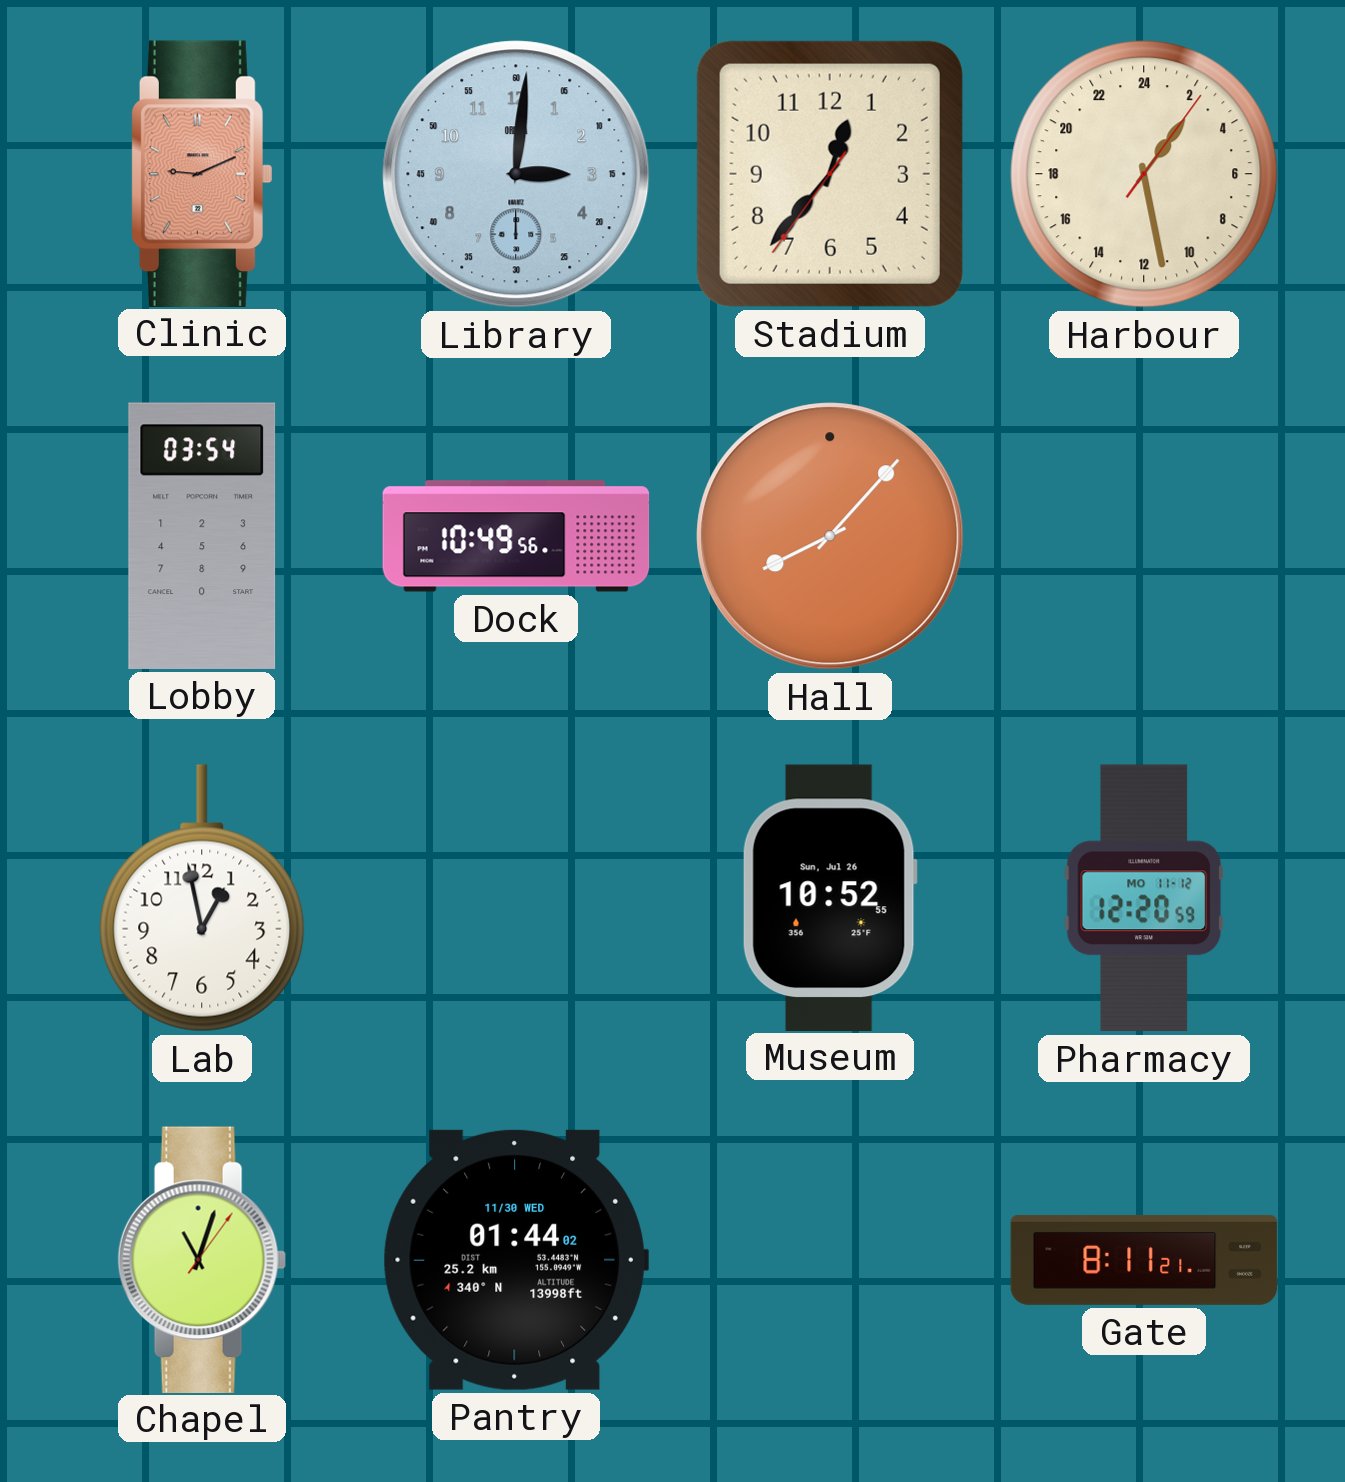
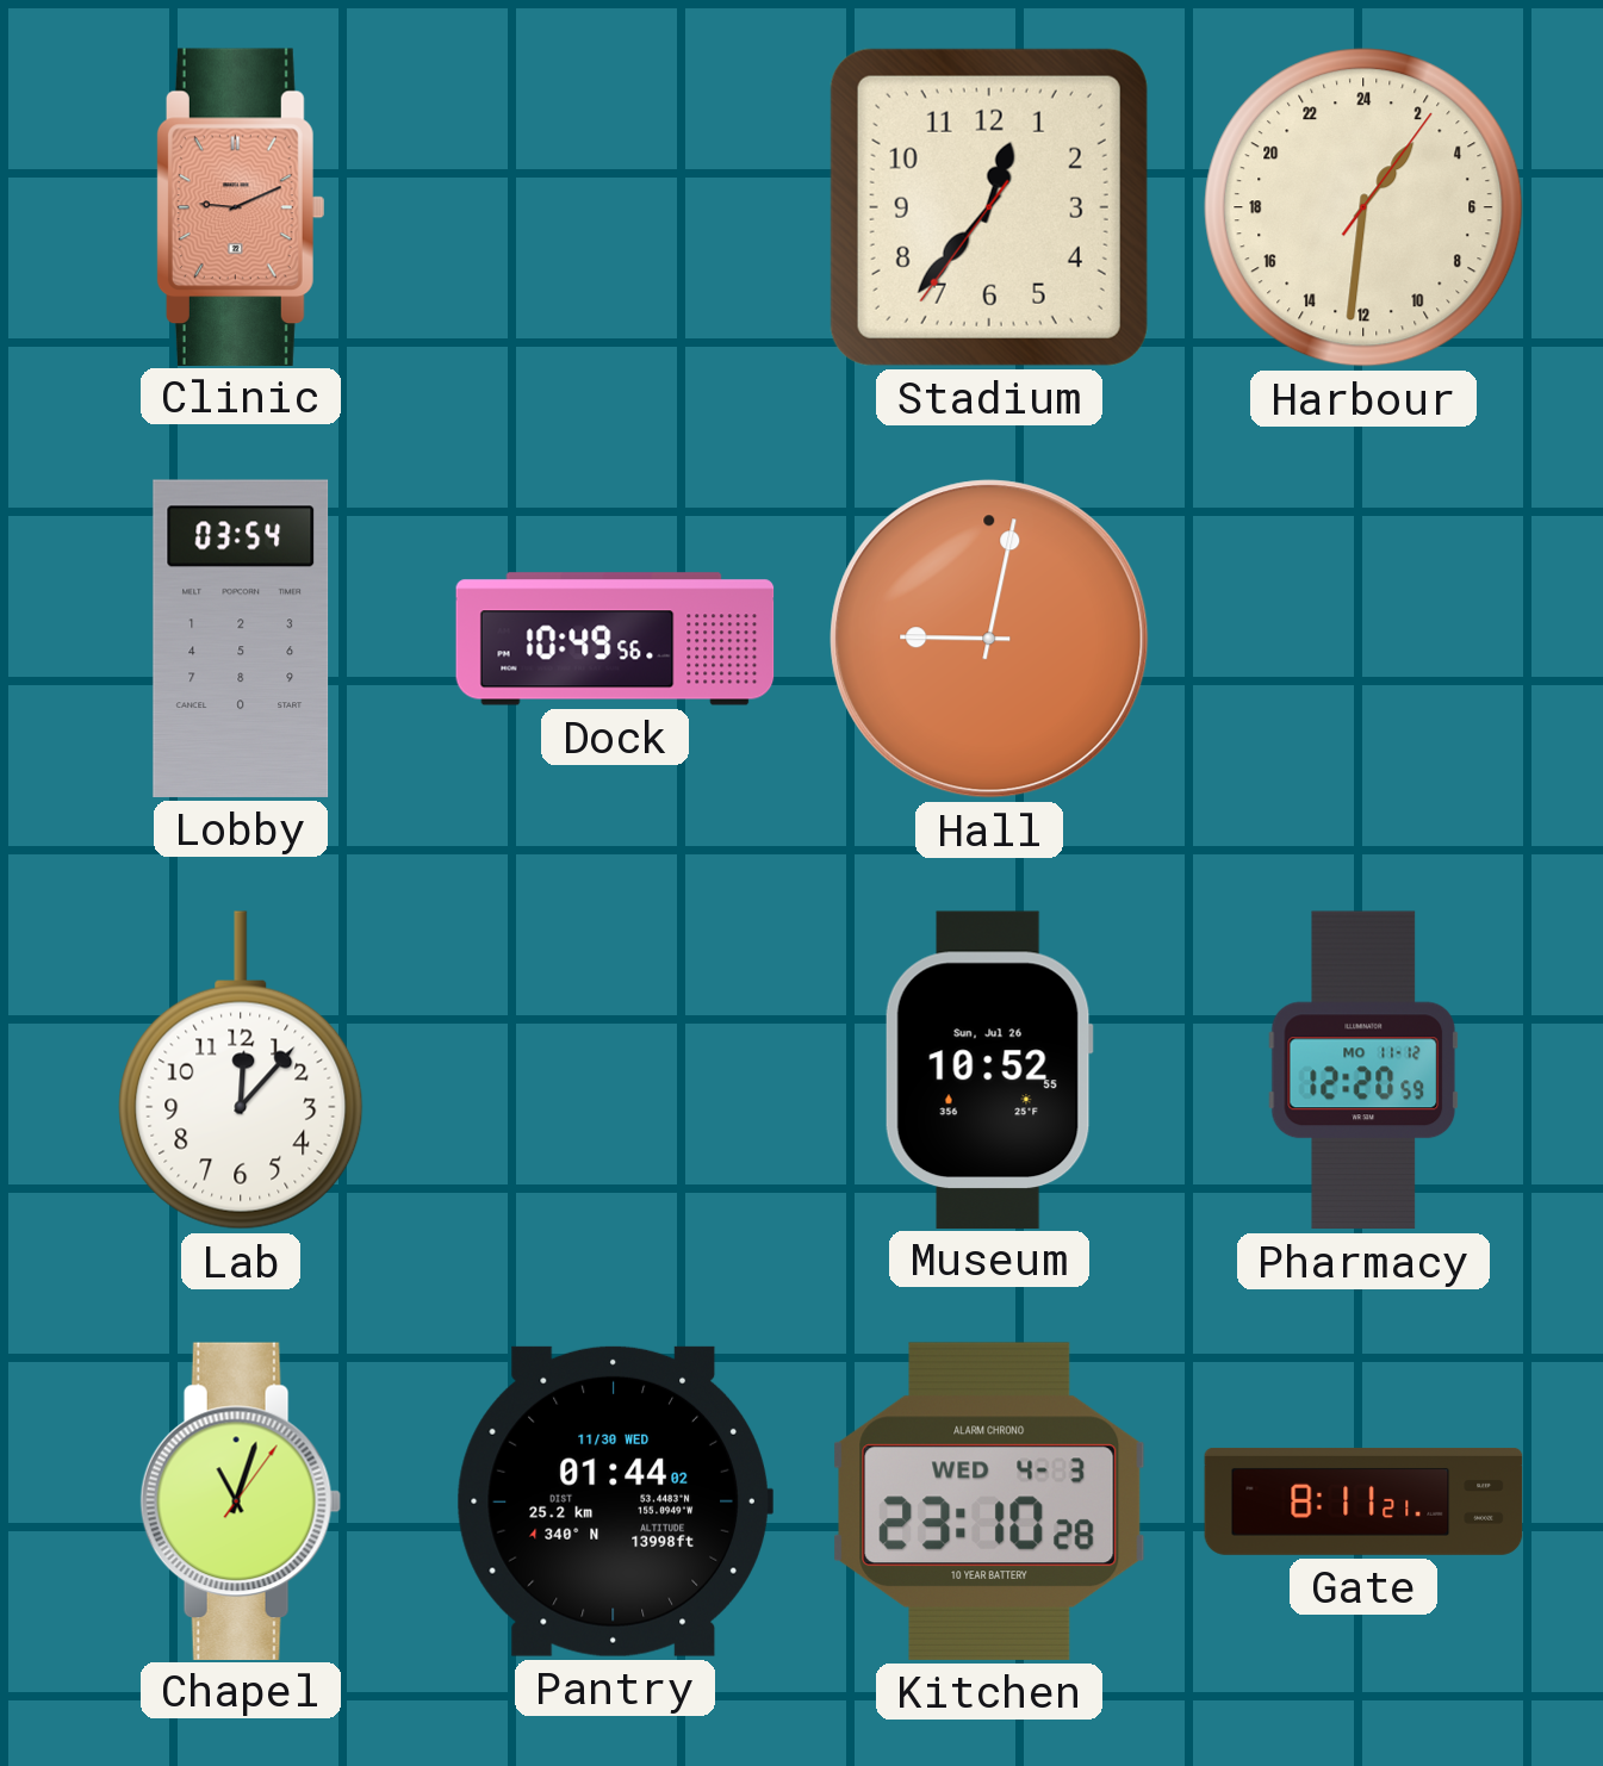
Library: 3:01 -> none
Harbour: 2:28 -> 2:31
Hall: 8:07 -> 9:02
Lab: 12:58 -> 12:07
Kitchen: none -> 23:10
